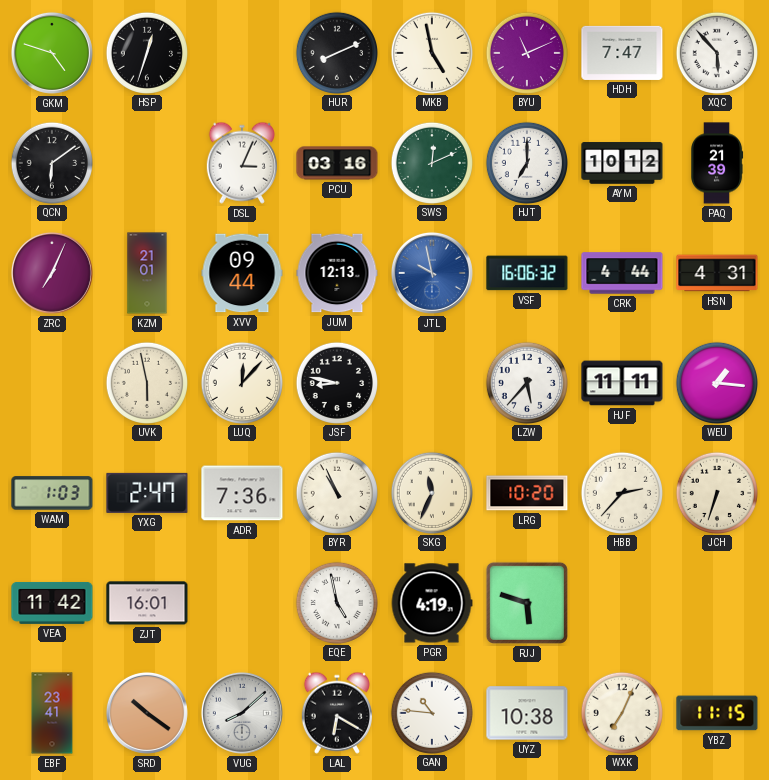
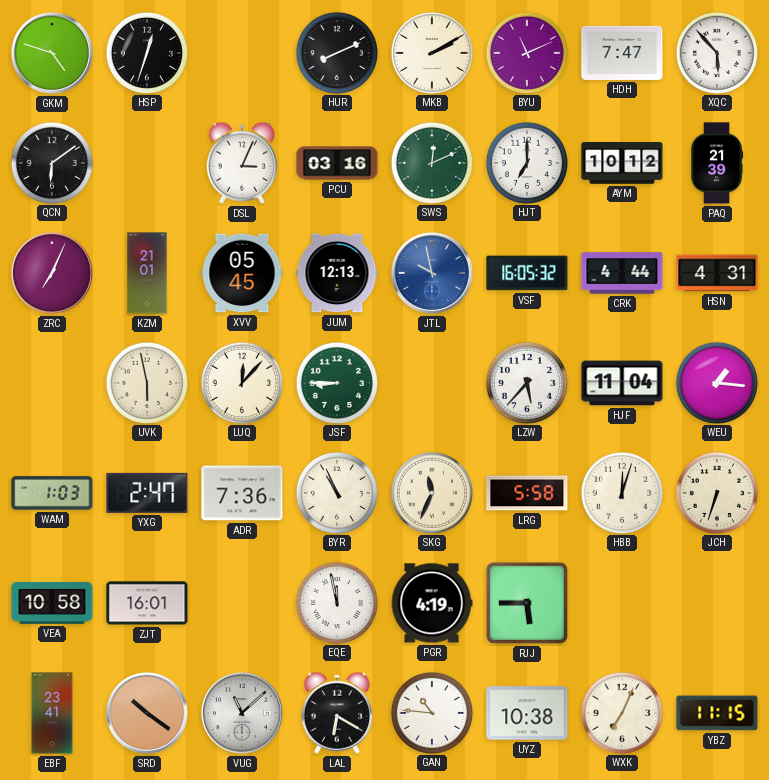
MKB: 4:58 -> 2:10
XVV: 09:44 -> 05:45
VSF: 16:06 -> 16:05
JSF: 8:47 -> 8:45
JSF dial: black -> green
HJF: 11:11 -> 11:04
LRG: 10:20 -> 5:58
HBB: 2:37 -> 12:03
VEA: 11:42 -> 10:58
EQE: 4:58 -> 11:58
RJJ: 5:48 -> 5:45
VUG: 8:08 -> 11:08
